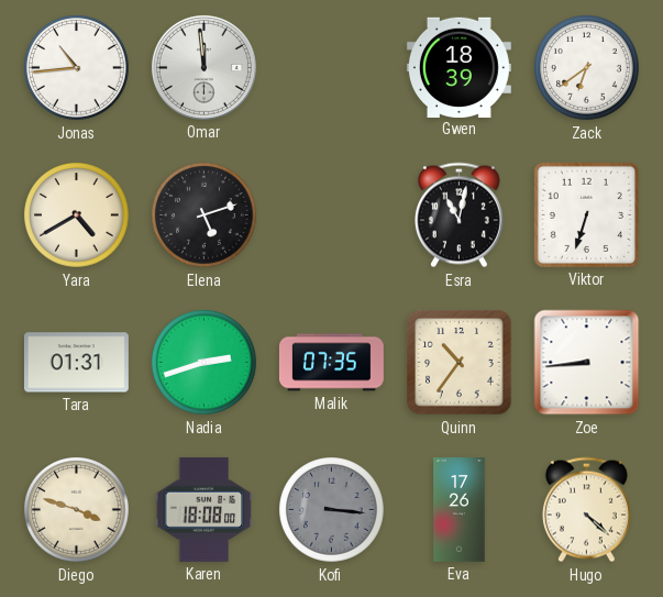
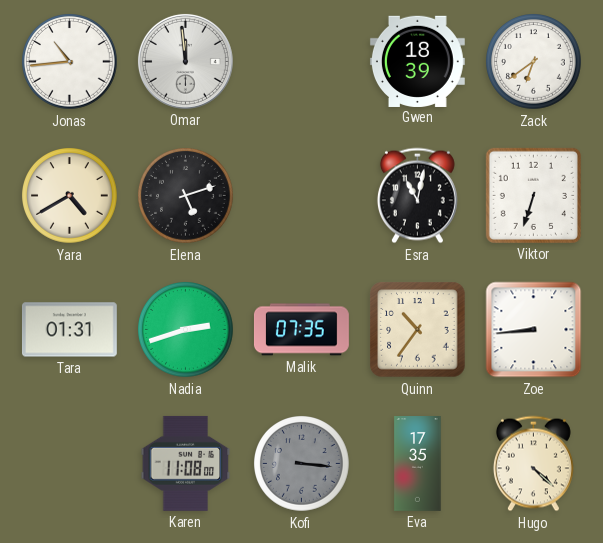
Diego: 3:48 -> none
Karen: 18:08 -> 11:08
Eva: 17:26 -> 17:35
